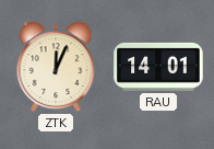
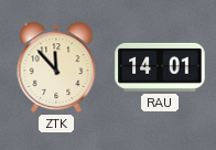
ZTK: 12:04 -> 11:53
